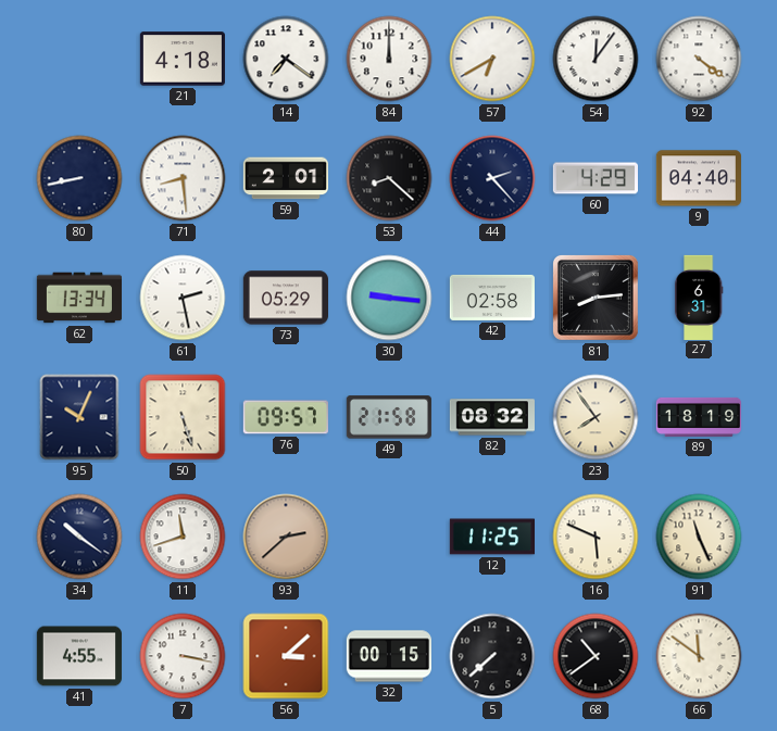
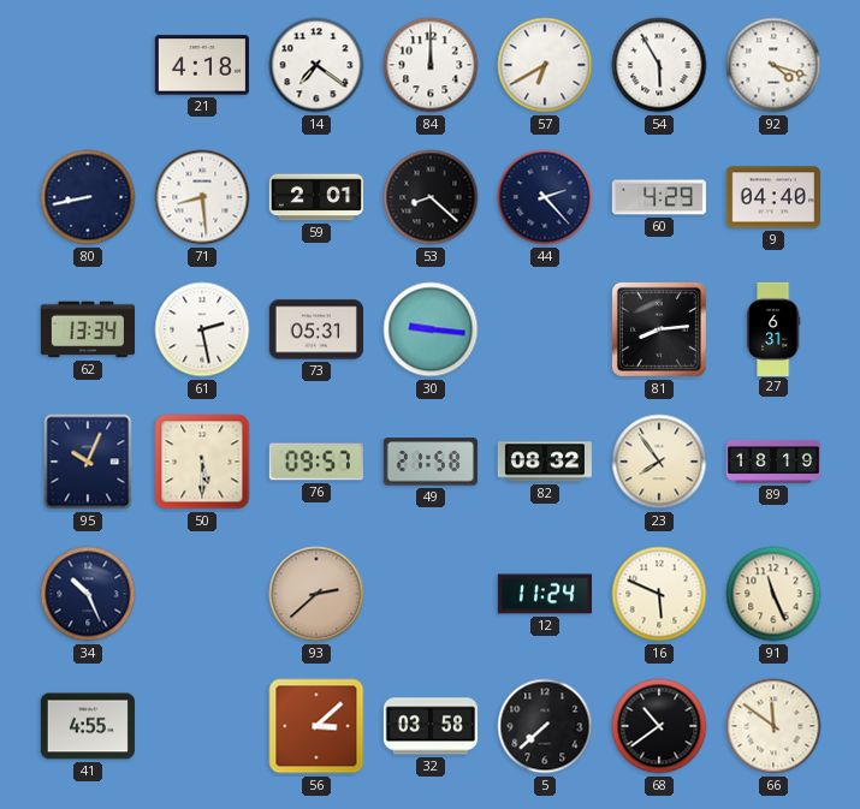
54: 12:06 -> 5:55
92: 4:21 -> 4:18
73: 05:29 -> 05:31
42: 02:58 -> none
50: 5:27 -> 5:30
34: 10:21 -> 10:26
11: 11:42 -> none
12: 11:25 -> 11:24
7: 3:17 -> none
32: 00:15 -> 03:58
